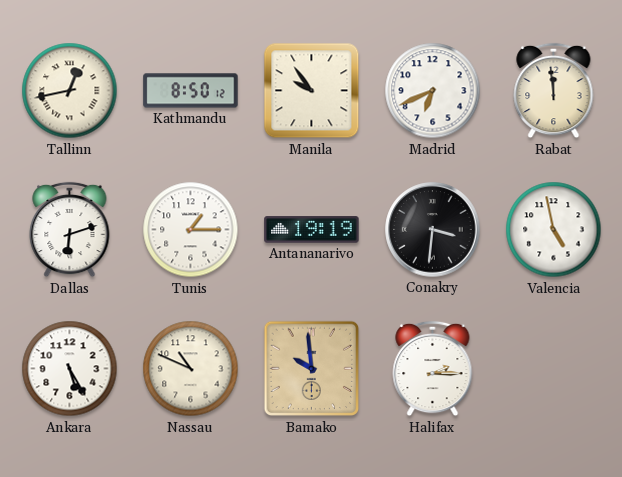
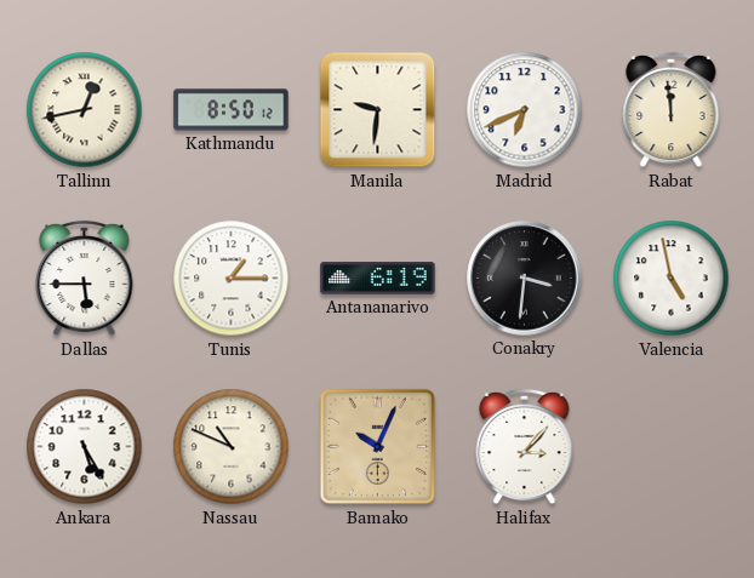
Manila: 9:54 -> 9:31
Dallas: 6:12 -> 5:45
Antananarivo: 19:19 -> 6:19
Bamako: 9:59 -> 10:04
Halifax: 2:15 -> 3:07
